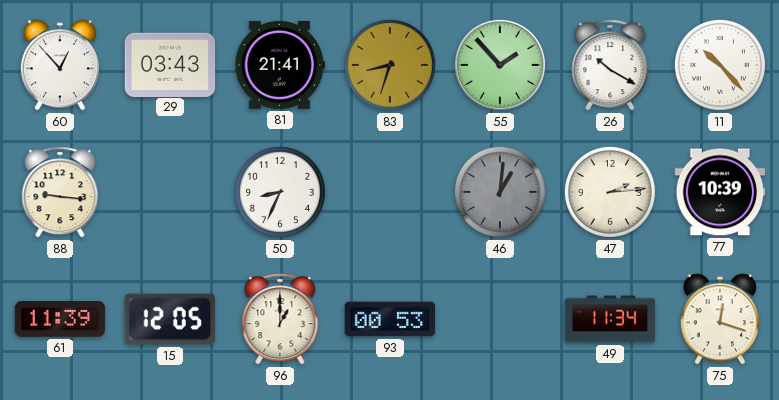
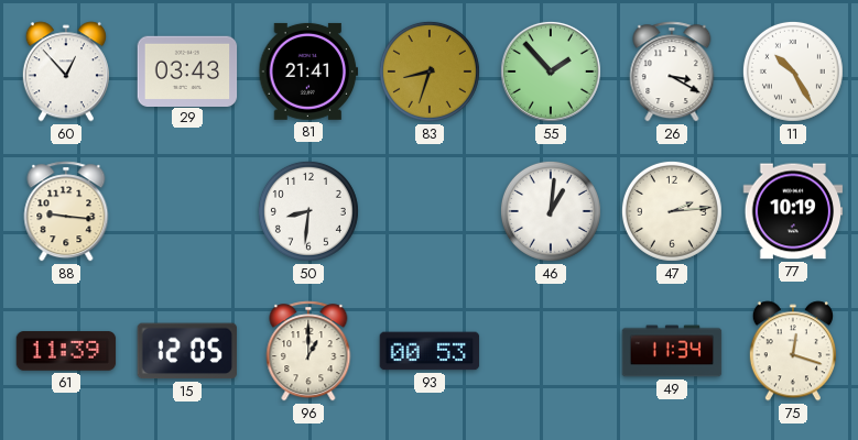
26: 10:20 -> 3:20
11: 10:23 -> 10:25
50: 8:34 -> 8:31
46 dial: grey -> white
77: 10:39 -> 10:19
